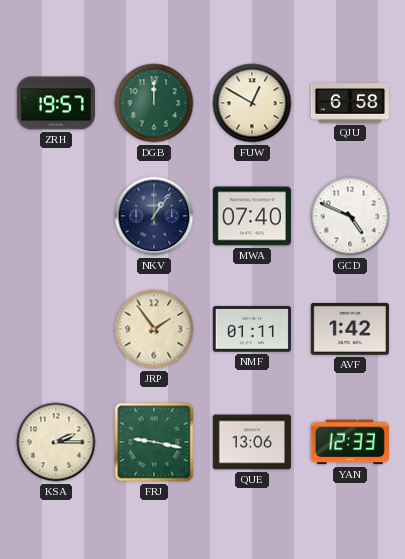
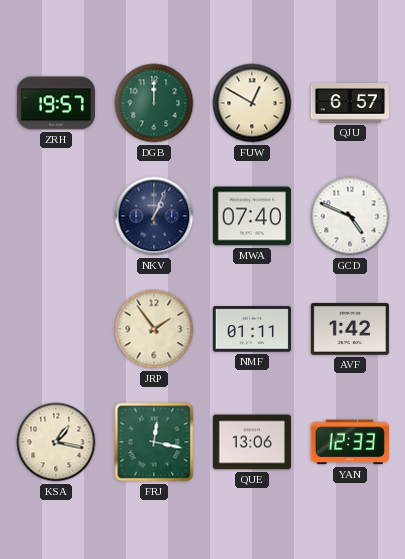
QJU: 6:58 -> 6:57
NKV: 1:06 -> 1:04
KSA: 2:15 -> 1:17
FRJ: 9:17 -> 12:17
